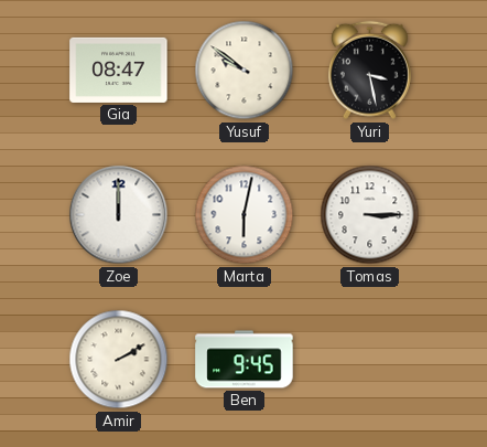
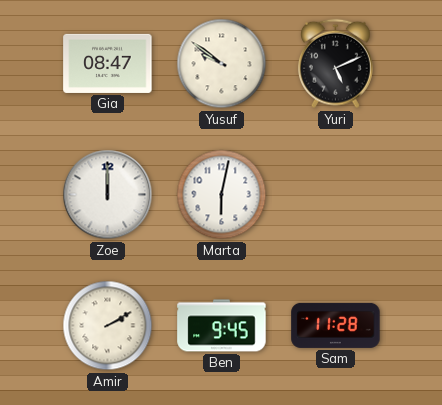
Yuri: 3:28 -> 5:11
Tomas: 3:15 -> none
Sam: none -> 11:28
